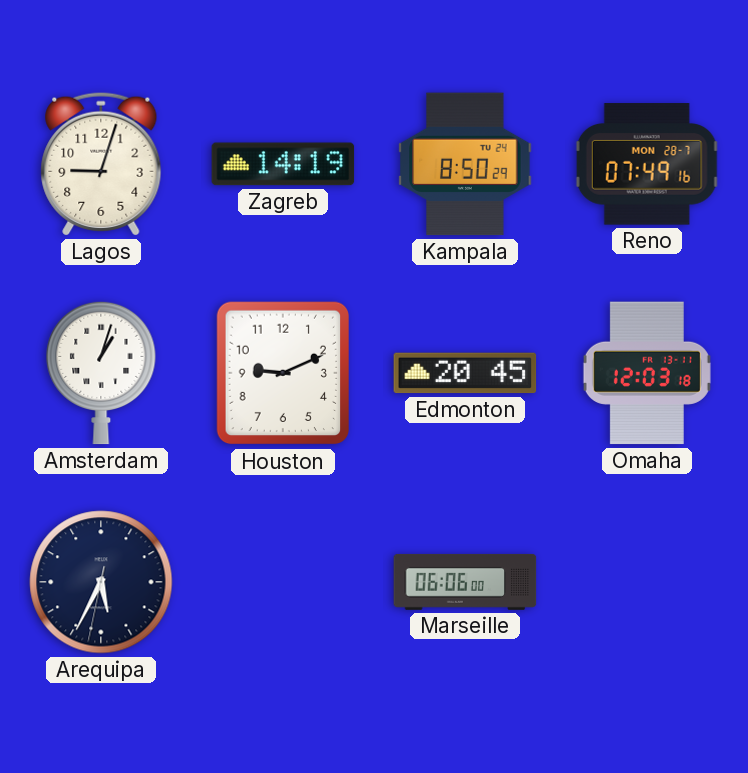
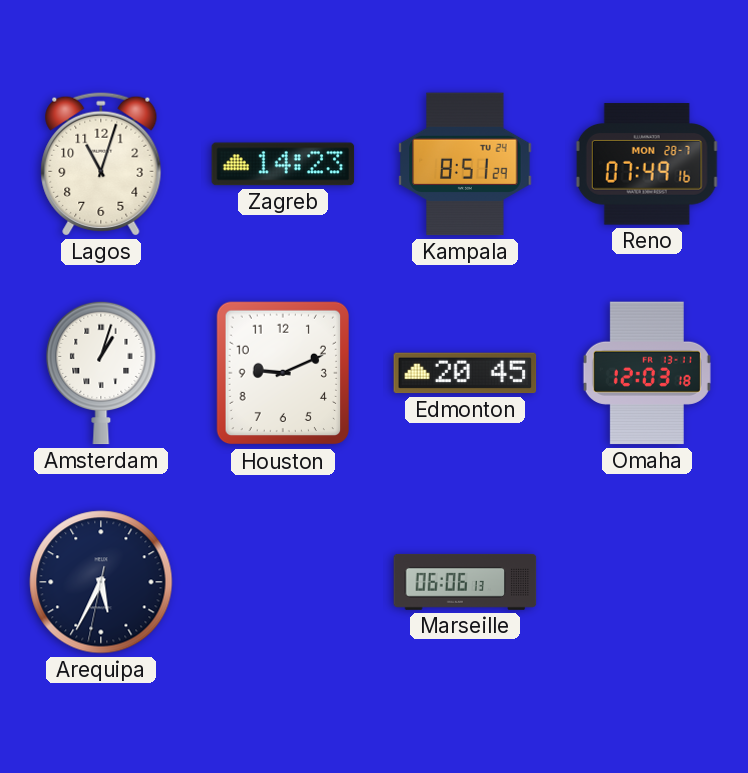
Lagos: 9:03 -> 11:03
Zagreb: 14:19 -> 14:23
Kampala: 8:50 -> 8:51
Marseille: 06:06:00 -> 06:06:13
